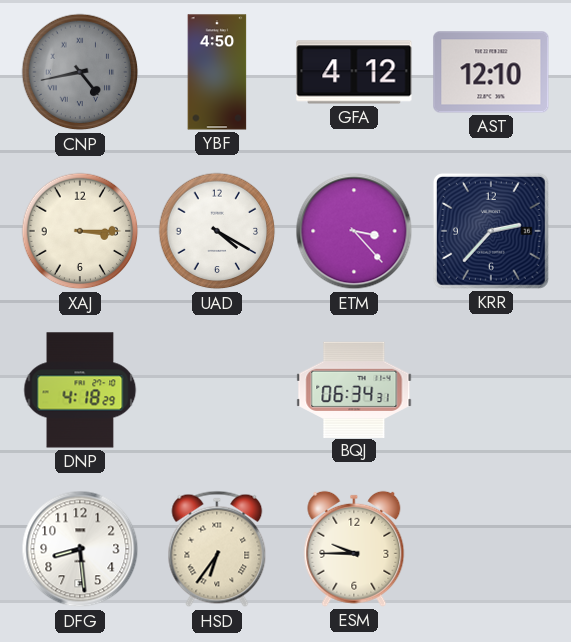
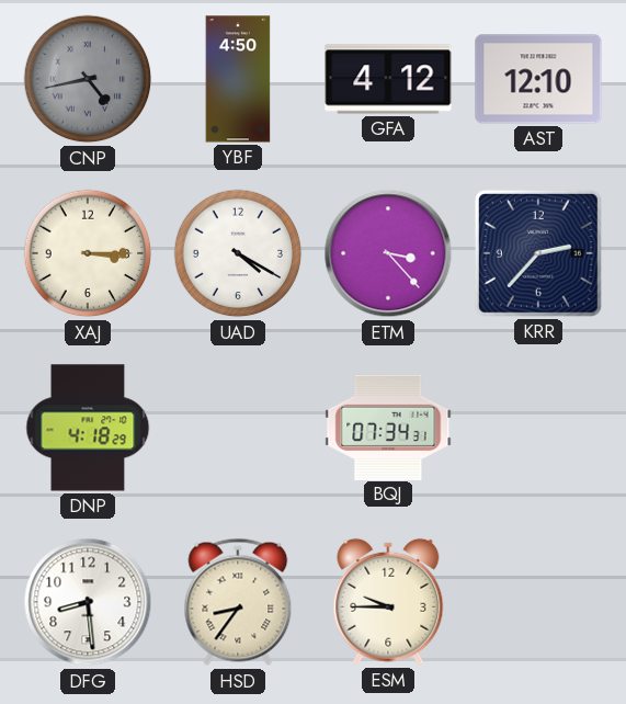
BQJ: 06:34 -> 07:34
HSD: 6:36 -> 8:36
